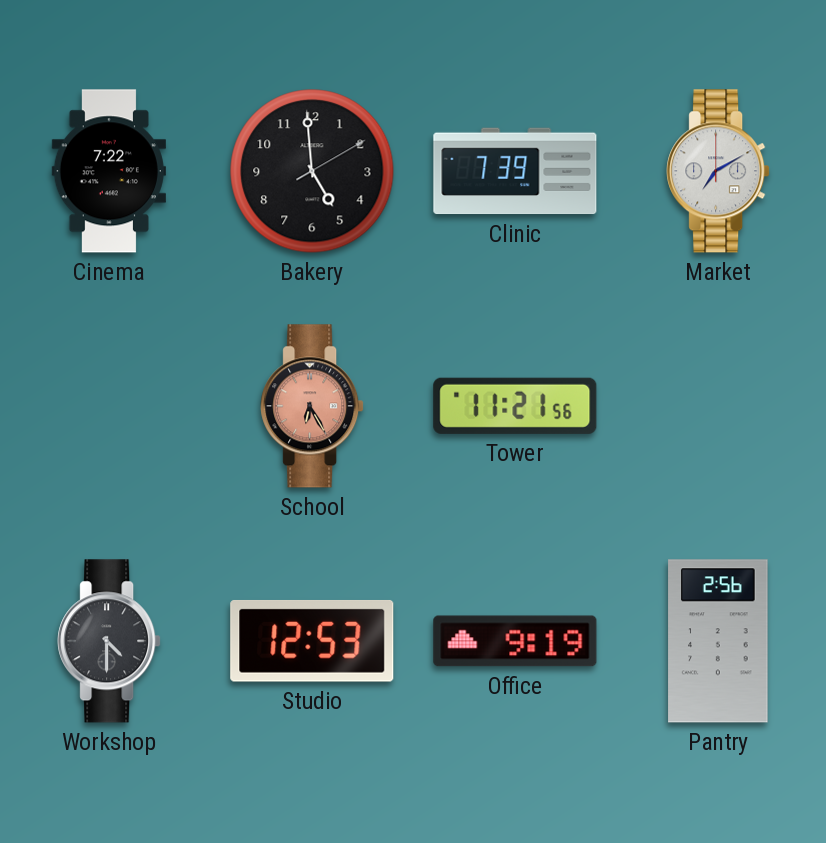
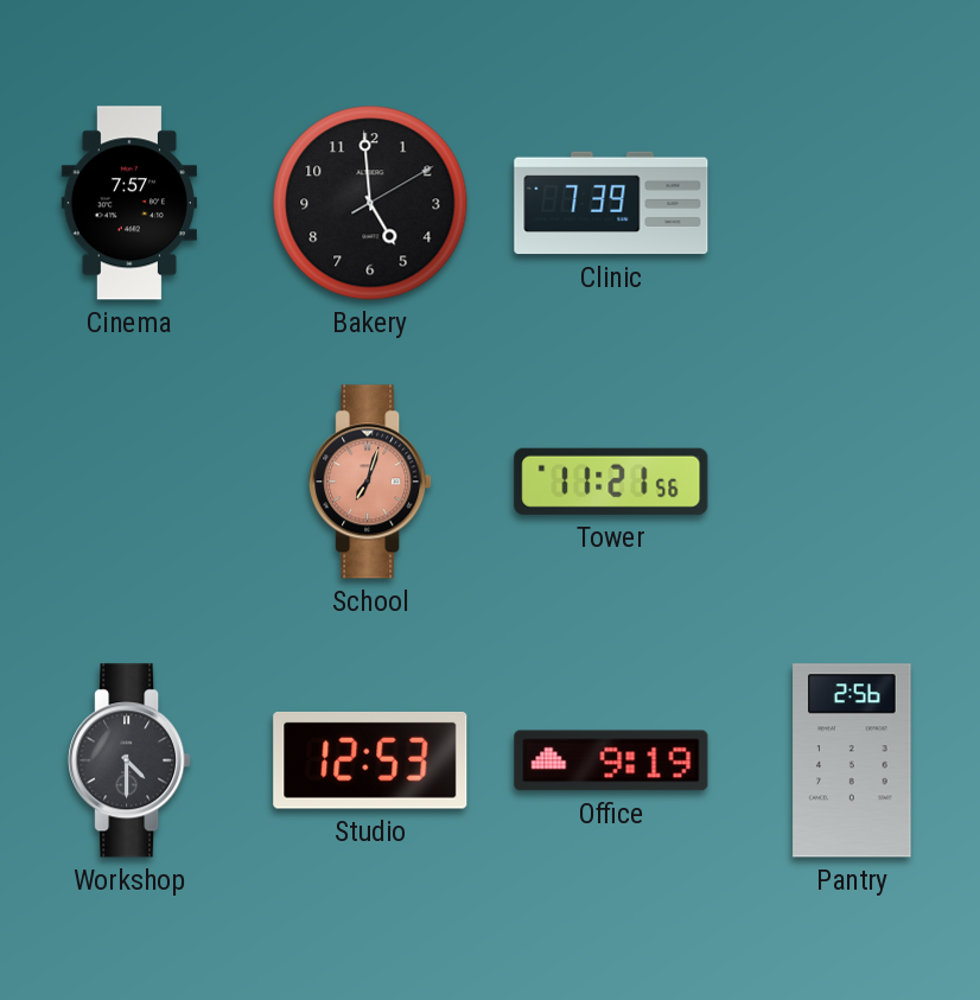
Cinema: 7:22 -> 7:57
Market: 7:10 -> none
School: 6:25 -> 7:03
